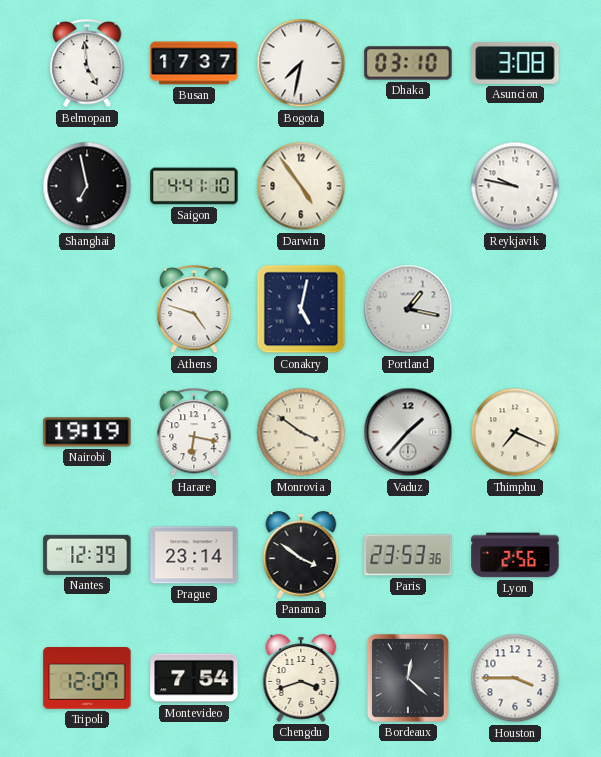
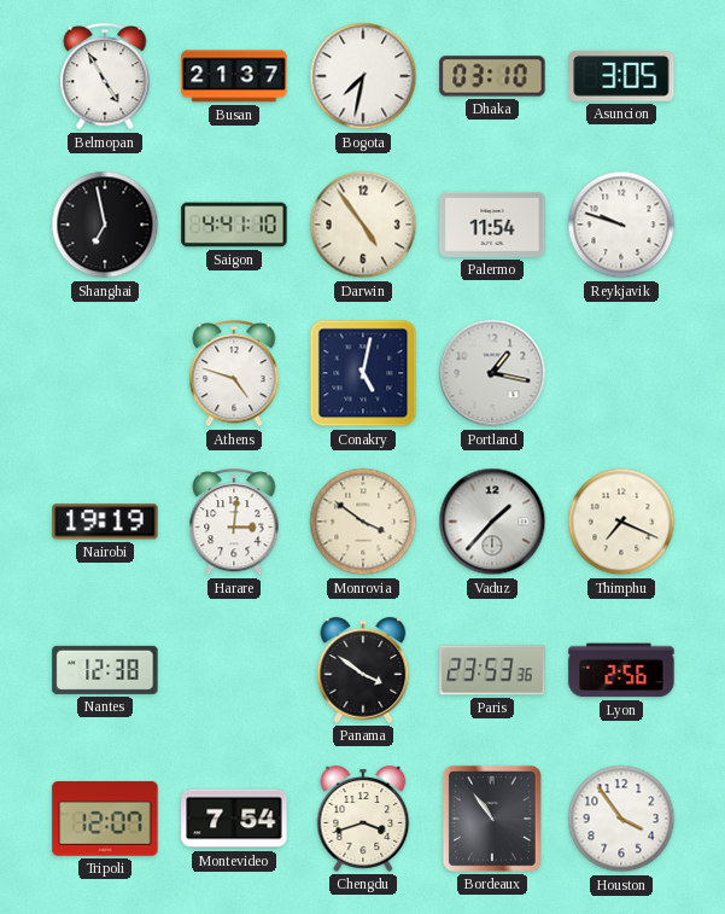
Belmopan: 4:59 -> 4:55
Busan: 17:37 -> 21:37
Asuncion: 3:08 -> 3:05
Palermo: none -> 11:54
Reykjavik: 9:47 -> 9:48
Harare: 6:17 -> 3:01
Nantes: 12:39 -> 12:38
Prague: 23:14 -> none
Bordeaux: 12:22 -> 10:54
Houston: 3:45 -> 3:54
